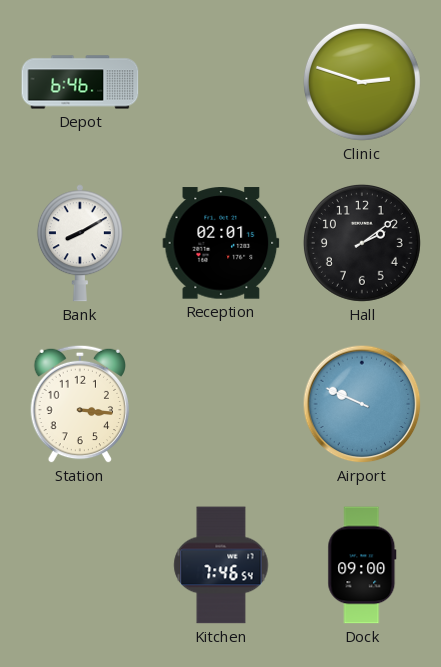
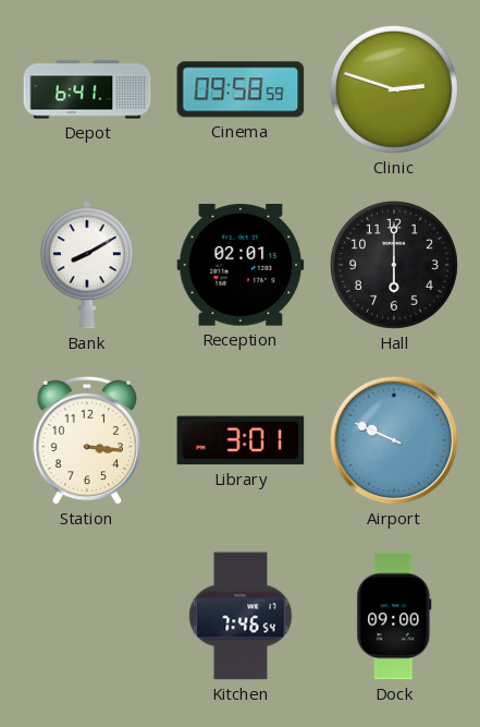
Depot: 6:46 -> 6:41
Cinema: none -> 09:58
Hall: 2:09 -> 6:00
Library: none -> 3:01
